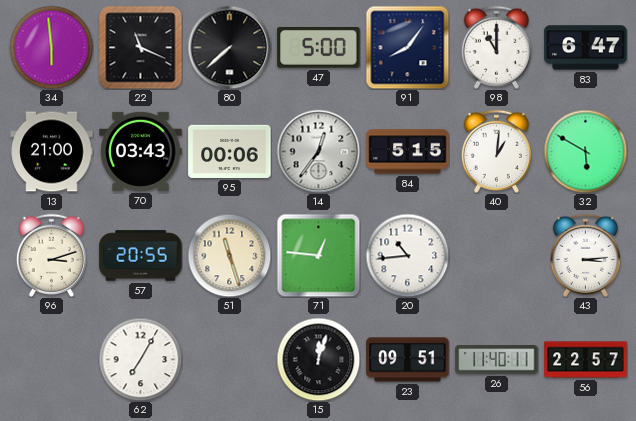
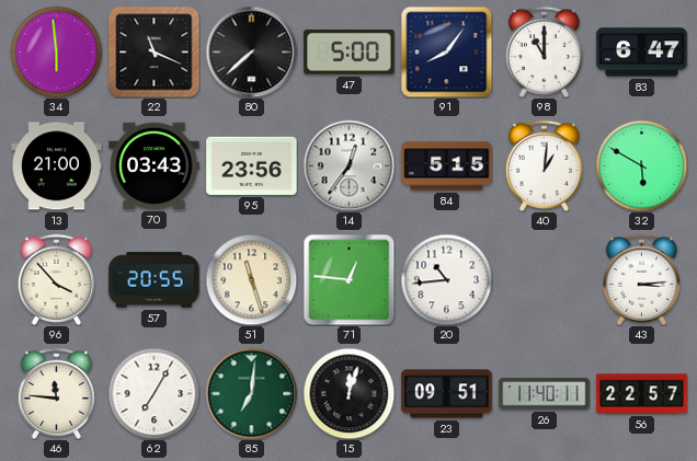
95: 00:06 -> 23:56
96: 3:12 -> 3:53
46: none -> 11:46
85: none -> 7:01
